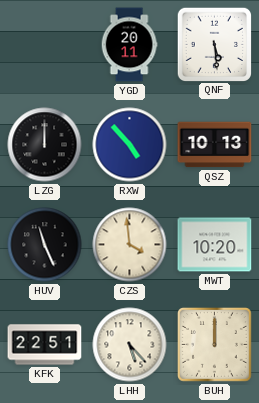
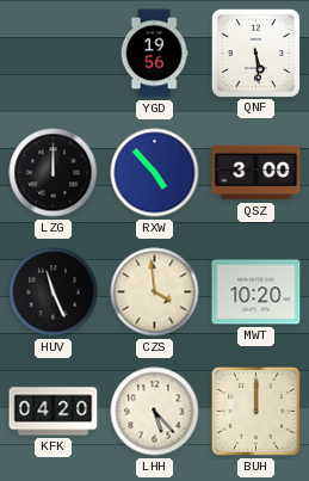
YGD: 20:11 -> 19:56
QSZ: 10:13 -> 3:00
KFK: 22:51 -> 04:20
